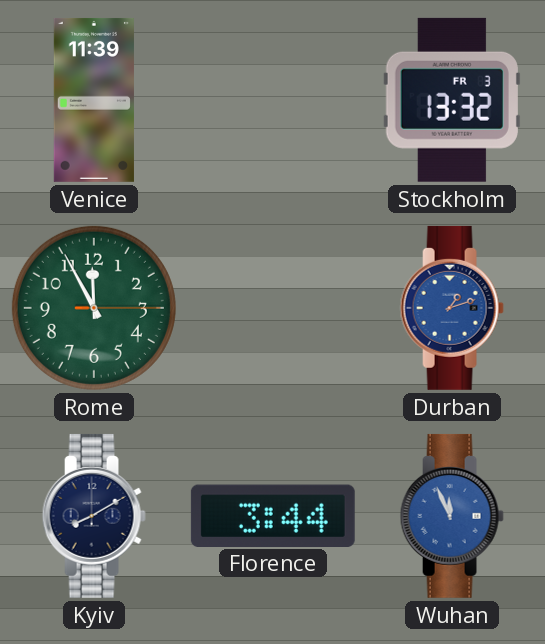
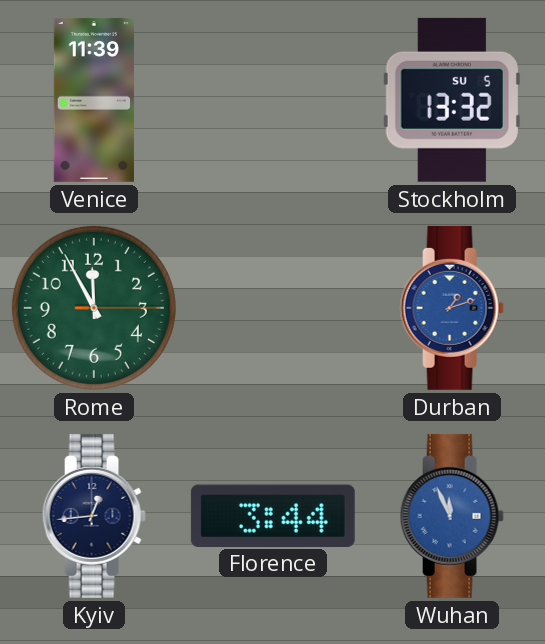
Stockholm date: FR 3 -> SU 5
Kyiv: 8:10 -> 12:44
